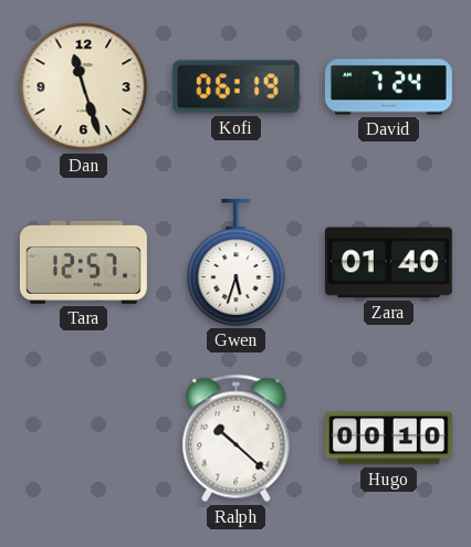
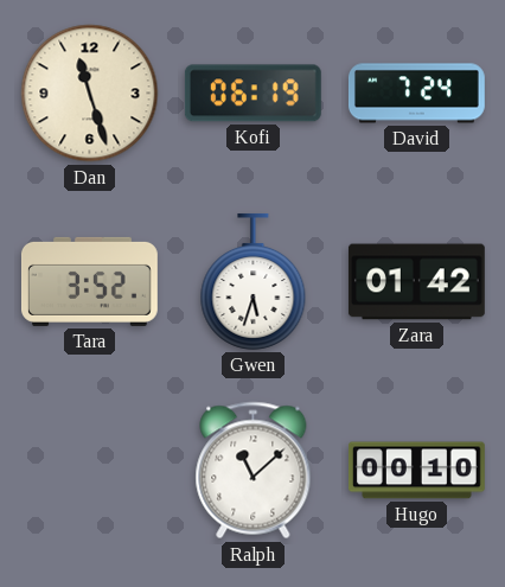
Tara: 12:57 -> 3:52
Zara: 01:40 -> 01:42
Ralph: 10:22 -> 11:08
